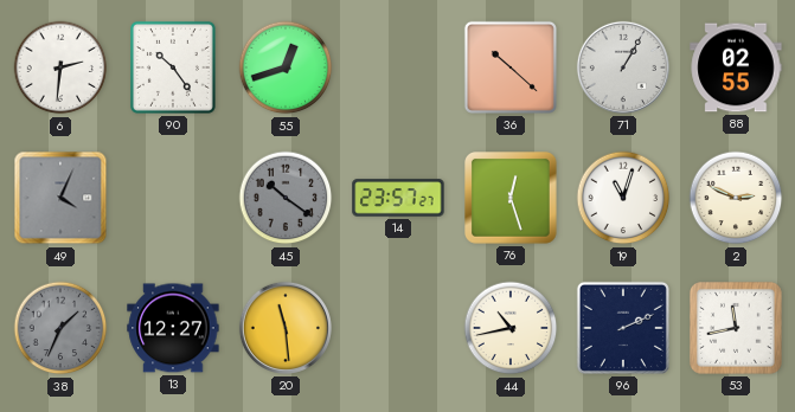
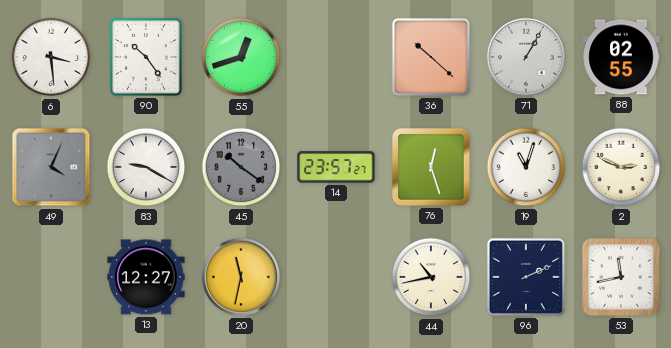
6: 2:31 -> 3:29
83: none -> 9:20
38: 1:34 -> none
20: 11:29 -> 11:32
